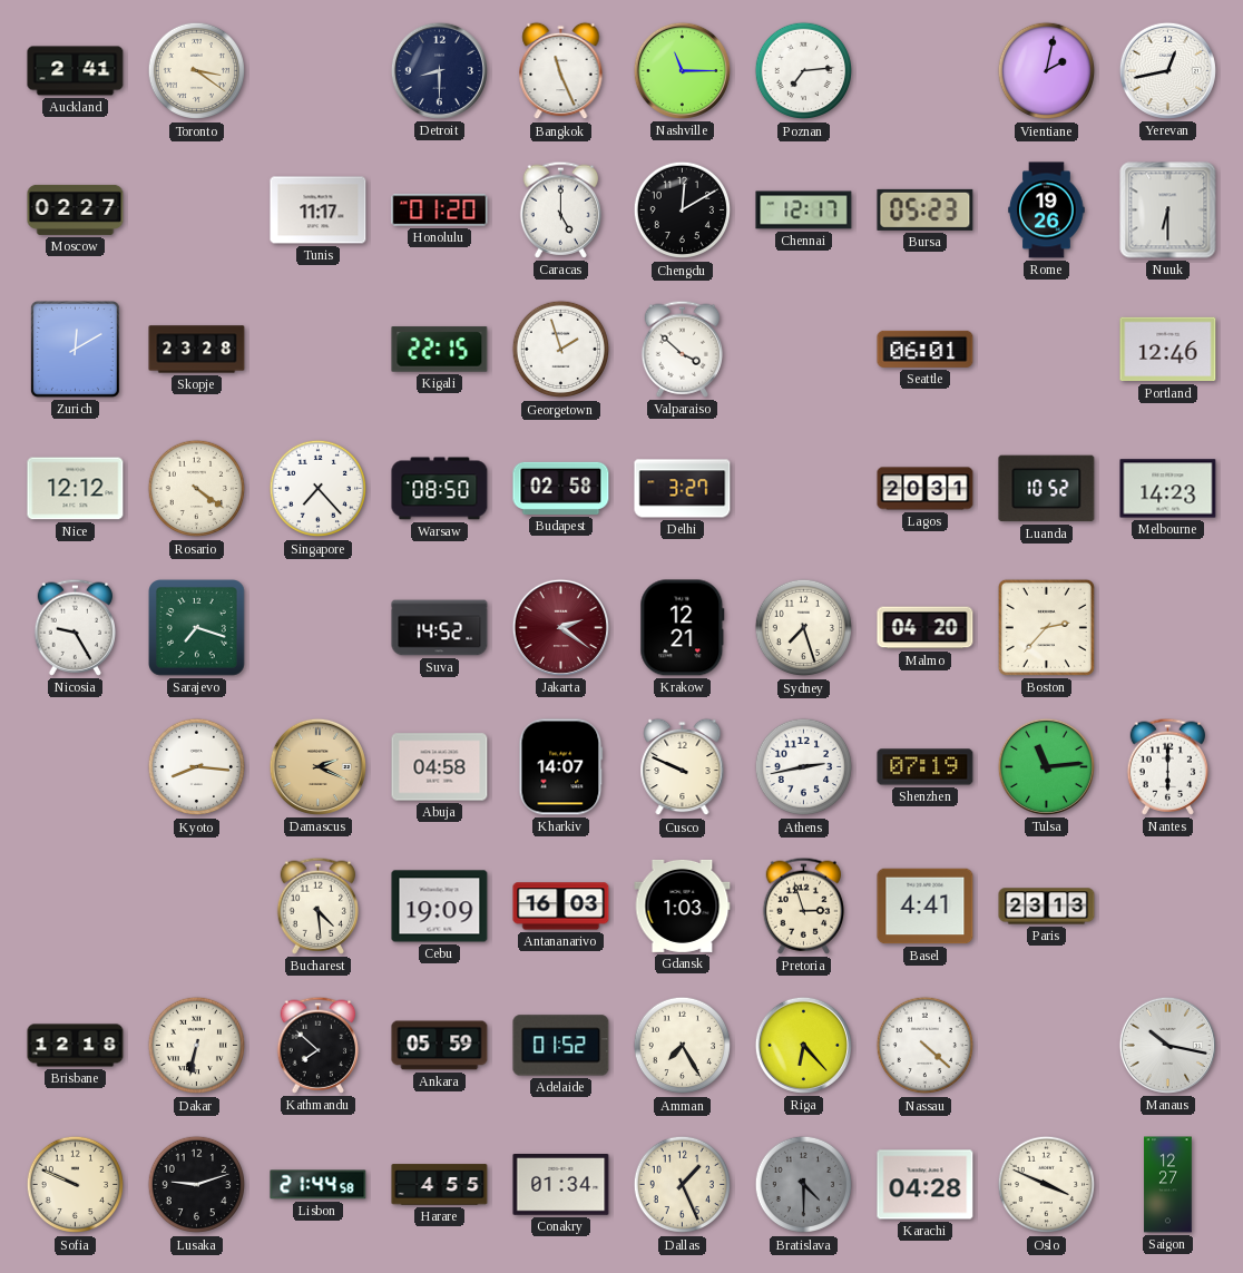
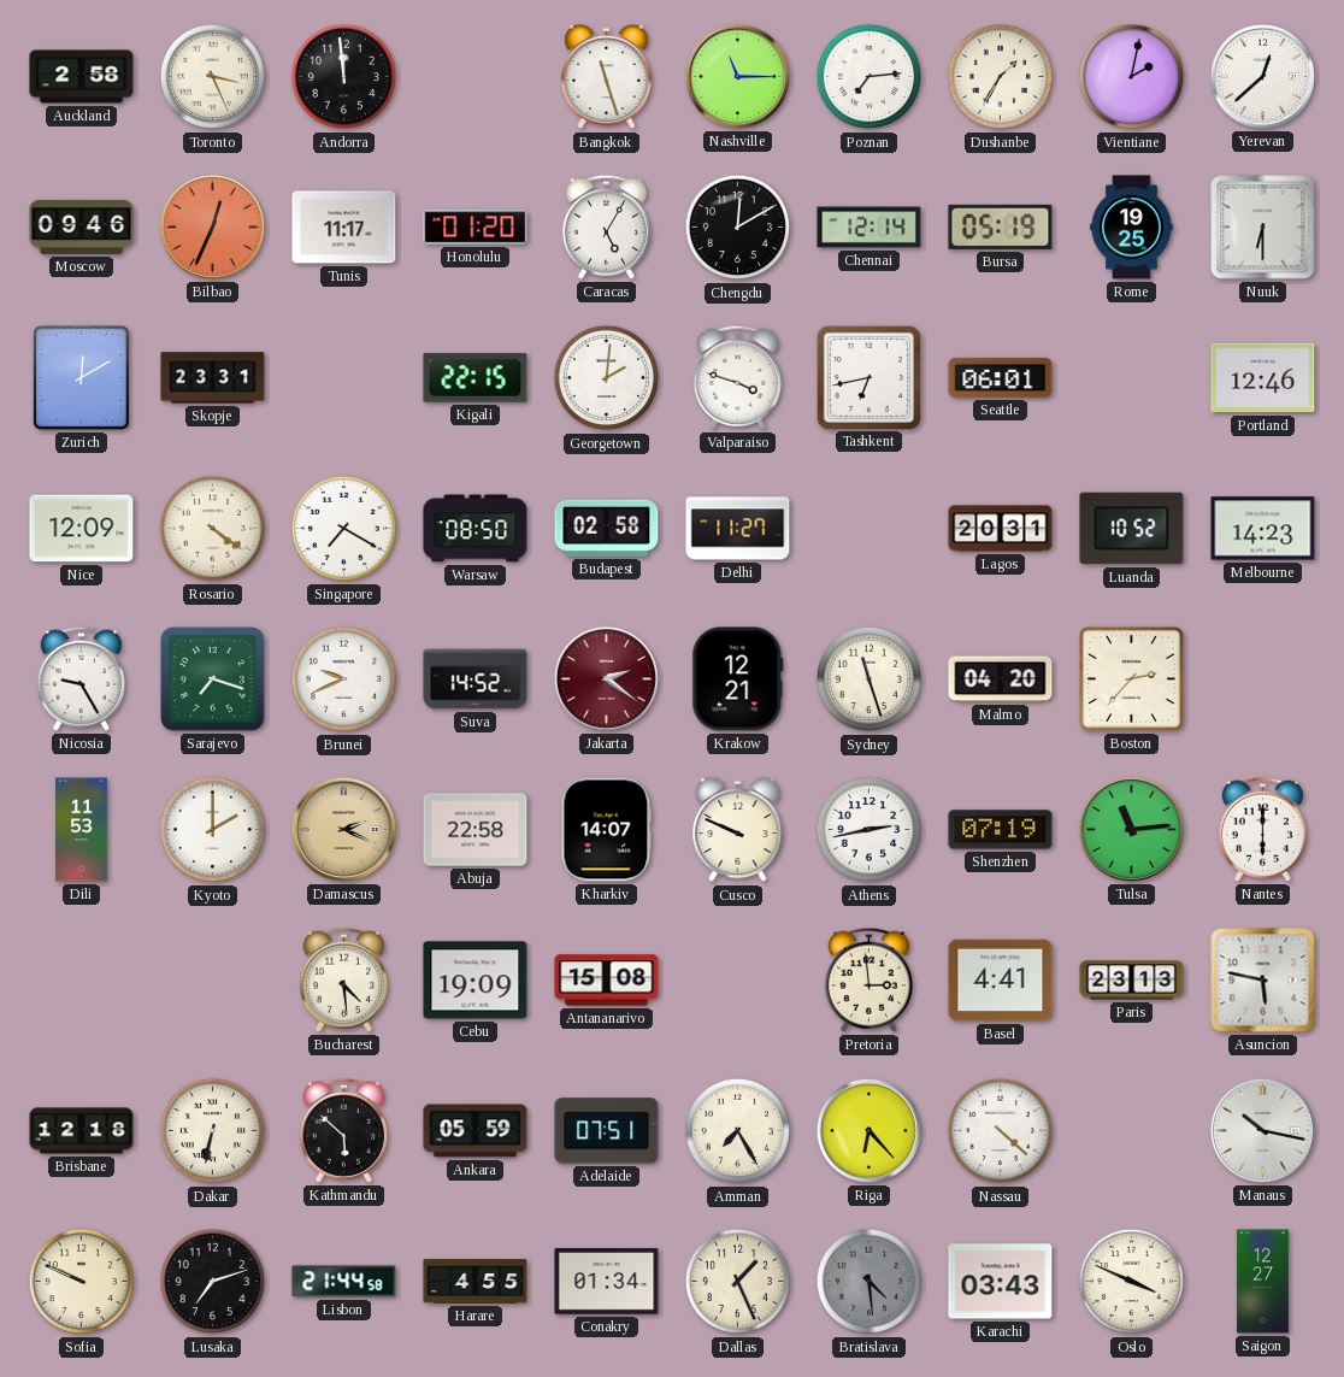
Auckland: 2:41 -> 2:58
Toronto: 3:21 -> 3:26
Andorra: none -> 11:59
Detroit: 8:30 -> none
Bangkok: 11:26 -> 11:27
Dushanbe: none -> 1:35
Yerevan: 12:43 -> 12:38
Moscow: 02:27 -> 09:46
Bilbao: none -> 12:34
Caracas: 5:00 -> 5:05
Chennai: 12:17 -> 12:14
Bursa: 05:23 -> 05:19
Rome: 19:26 -> 19:25
Skopje: 23:28 -> 23:31
Georgetown: 1:57 -> 2:01
Valparaiso: 3:52 -> 3:48
Tashkent: none -> 6:43
Nice: 12:12 -> 12:09
Singapore: 7:23 -> 7:20
Delhi: 3:27 -> 11:27
Brunei: none -> 9:41
Sydney: 7:27 -> 11:27
Dili: none -> 11:53
Kyoto: 8:16 -> 2:00
Abuja: 04:58 -> 22:58
Antananarivo: 16:03 -> 15:08
Gdansk: 1:03 -> none
Pretoria: 2:57 -> 2:59
Asuncion: none -> 5:47
Kathmandu: 7:52 -> 5:52
Adelaide: 01:52 -> 07:51
Lusaka: 9:12 -> 7:12
Bratislava: 4:30 -> 4:29
Karachi: 04:28 -> 03:43
